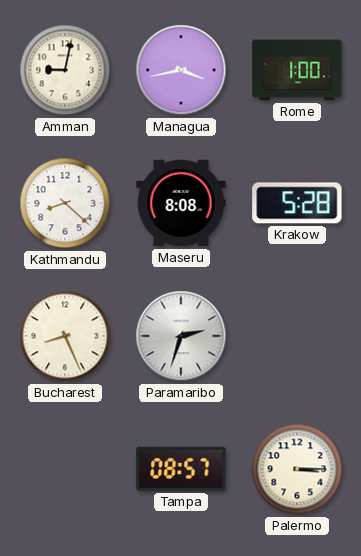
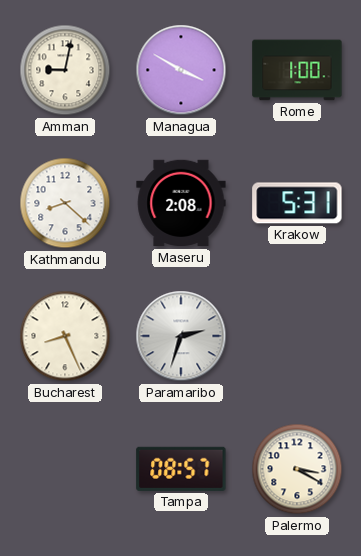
Managua: 3:43 -> 3:50
Maseru: 8:08 -> 2:08
Krakow: 5:28 -> 5:31
Palermo: 3:15 -> 3:20
